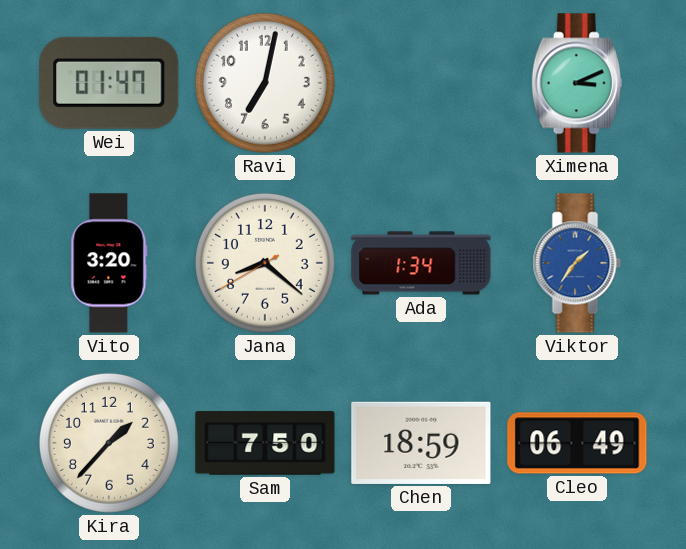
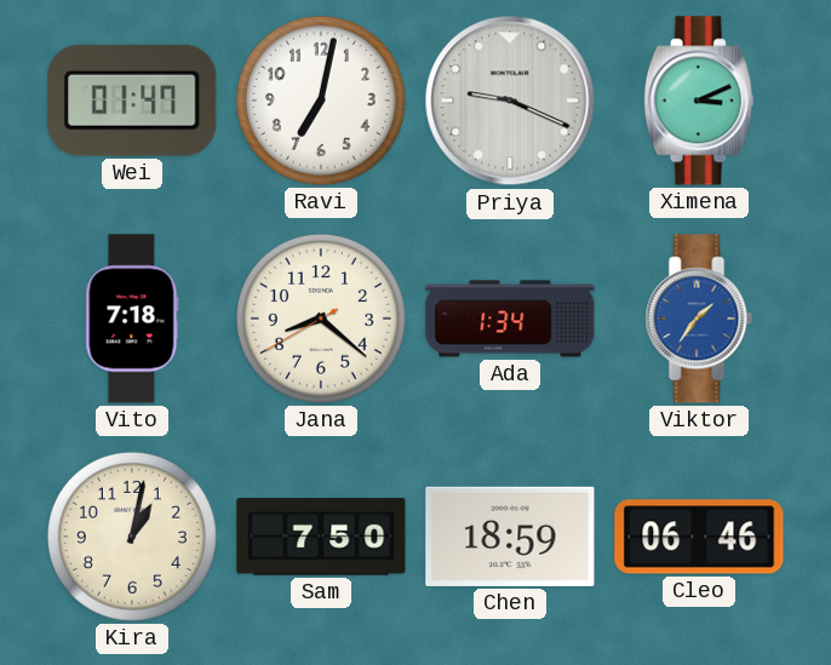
Priya: none -> 9:19
Vito: 3:20 -> 7:18
Kira: 1:37 -> 1:02
Cleo: 06:49 -> 06:46
